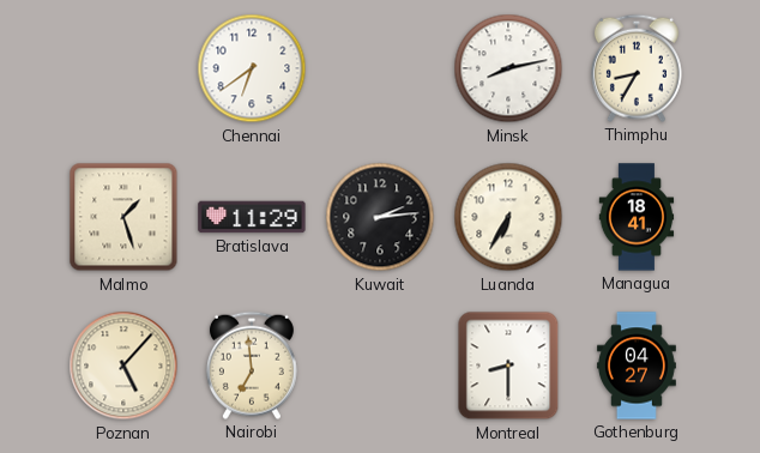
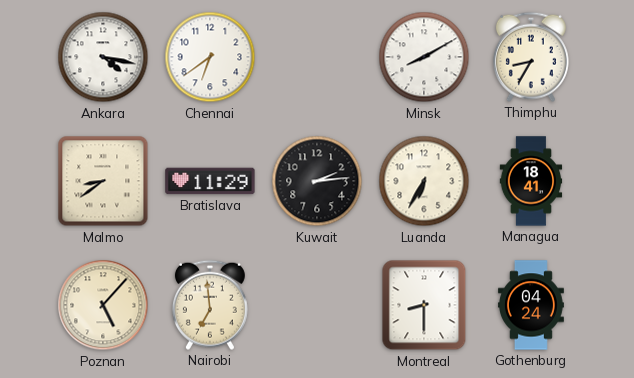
Ankara: none -> 4:17
Minsk: 8:13 -> 8:10
Malmo: 1:27 -> 8:39
Gothenburg: 04:27 -> 04:24
